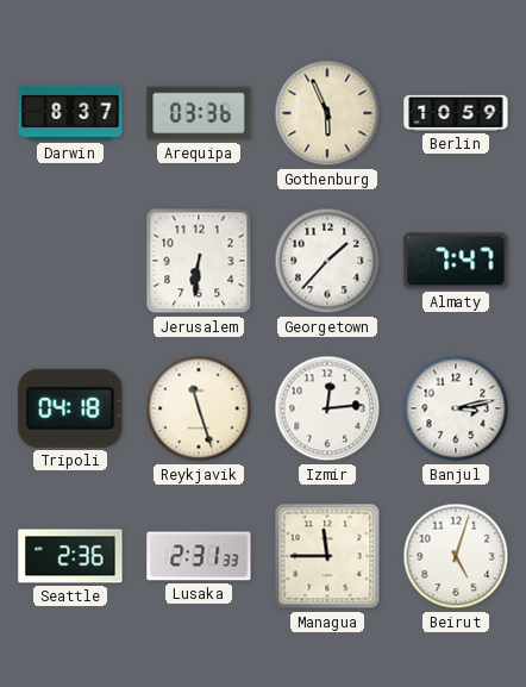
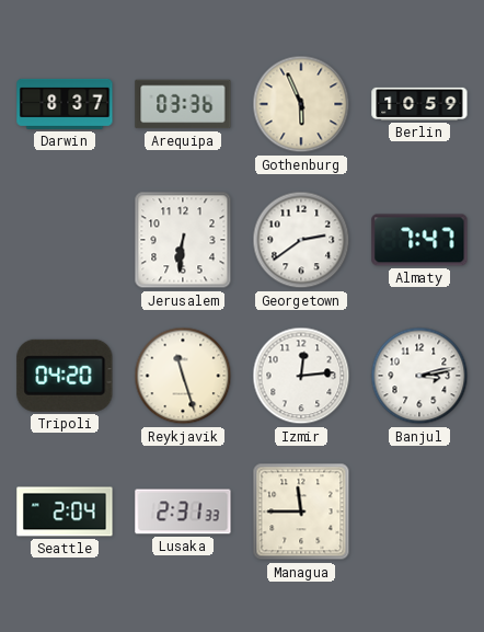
Georgetown: 1:37 -> 2:39
Tripoli: 04:18 -> 04:20
Seattle: 2:36 -> 2:04
Beirut: 5:03 -> none
